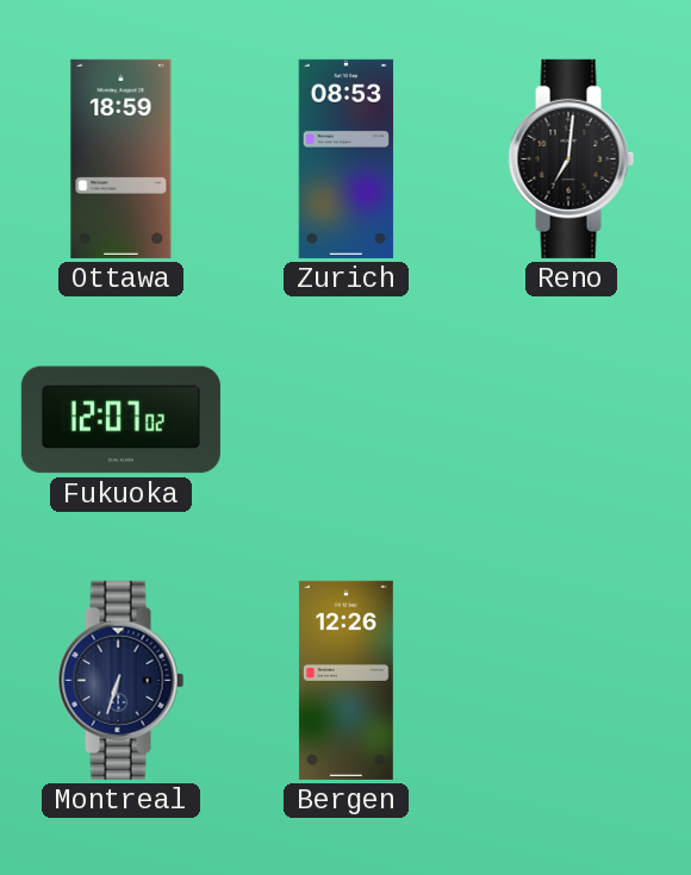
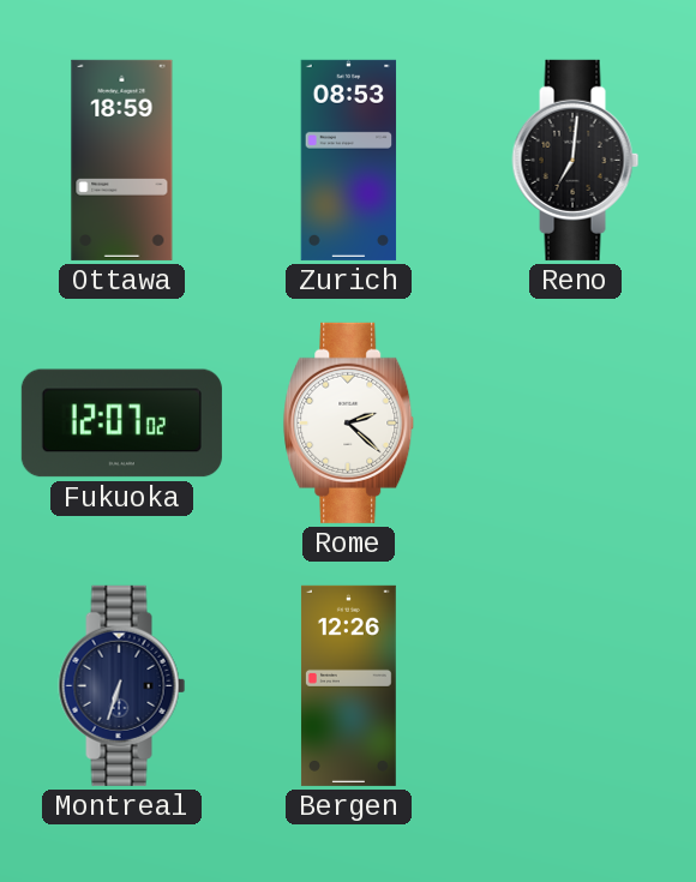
Rome: none -> 2:22
